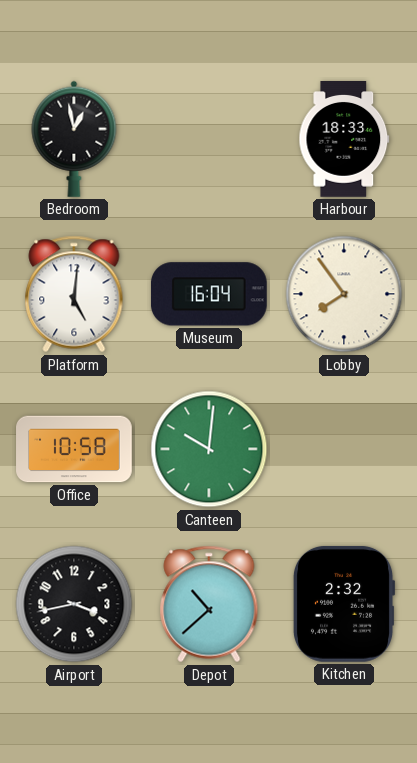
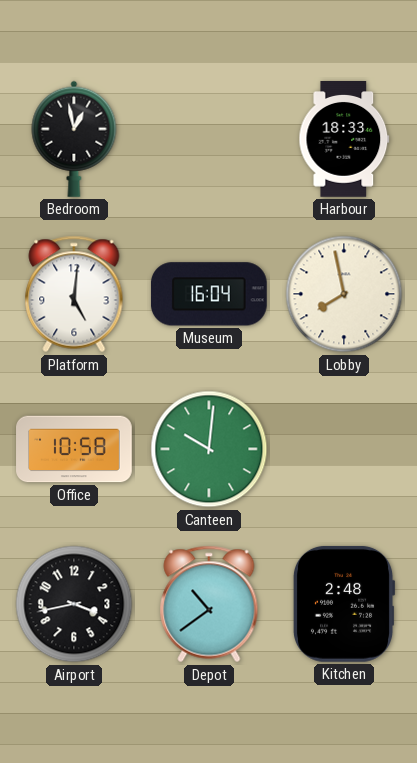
Lobby: 7:54 -> 7:58
Depot: 10:38 -> 10:39
Kitchen: 2:32 -> 2:48
